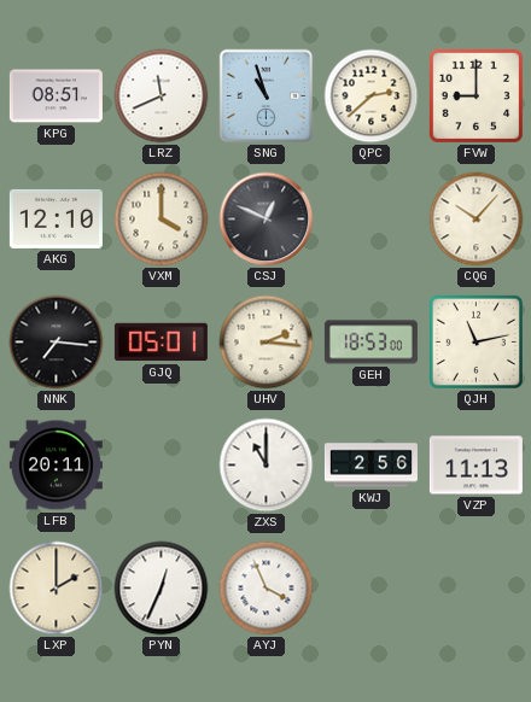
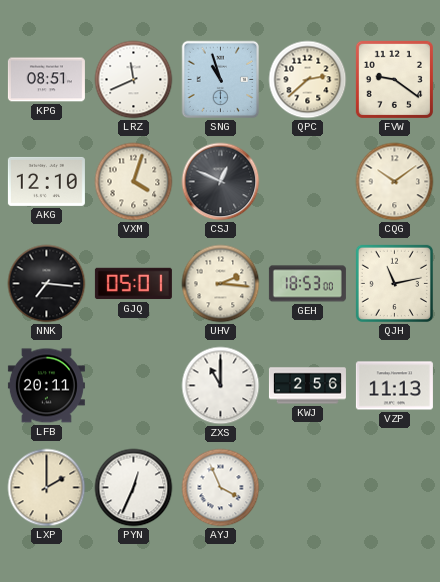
FVW: 9:00 -> 9:21
VXM: 4:00 -> 4:03
CQG: 10:07 -> 10:09
